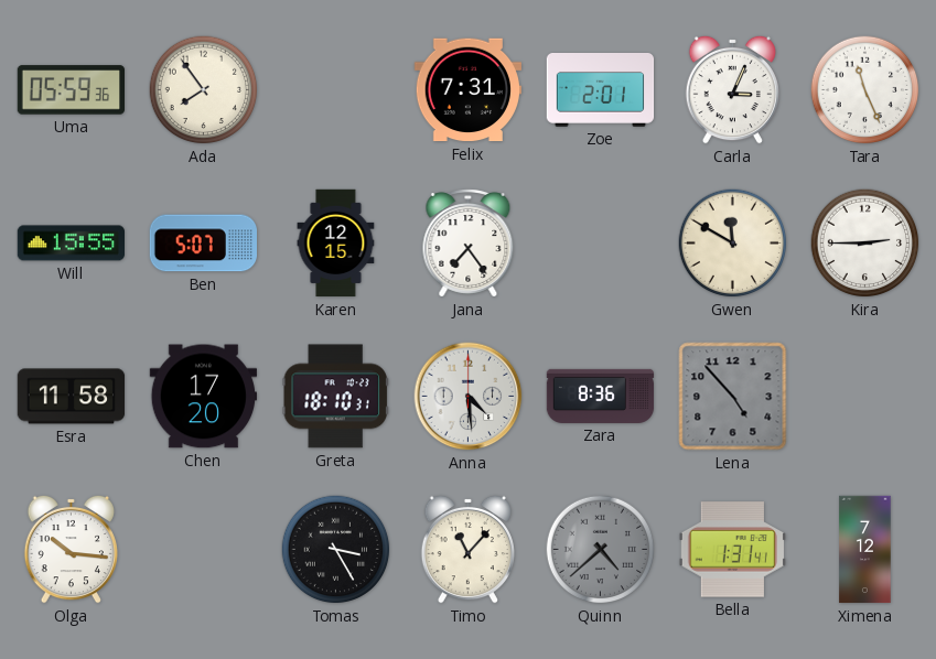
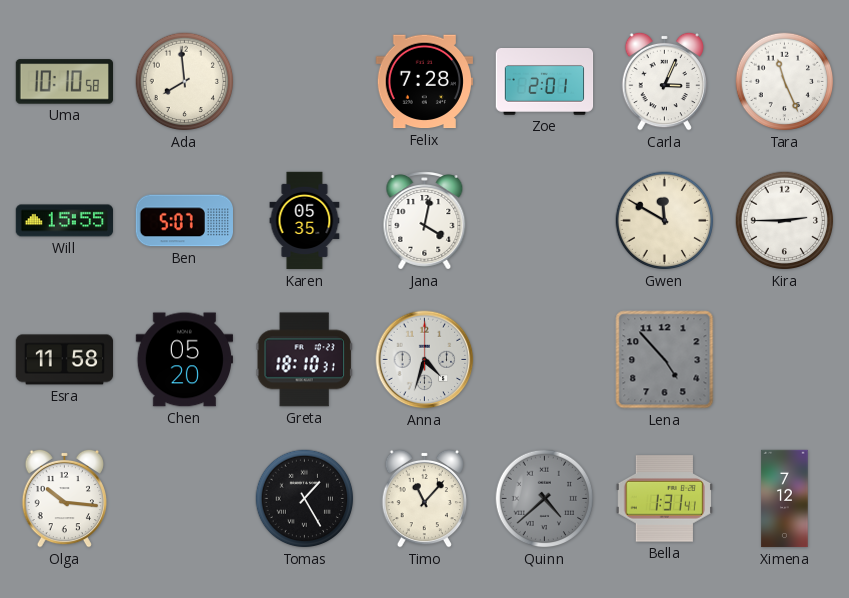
Uma: 05:59 -> 10:10
Ada: 7:54 -> 7:59
Felix: 7:31 -> 7:28
Karen: 12:15 -> 05:35
Jana: 7:24 -> 4:02
Chen: 17:20 -> 05:20
Anna: 4:29 -> 4:33
Zara: 8:36 -> none
Tomas: 3:25 -> 1:25
